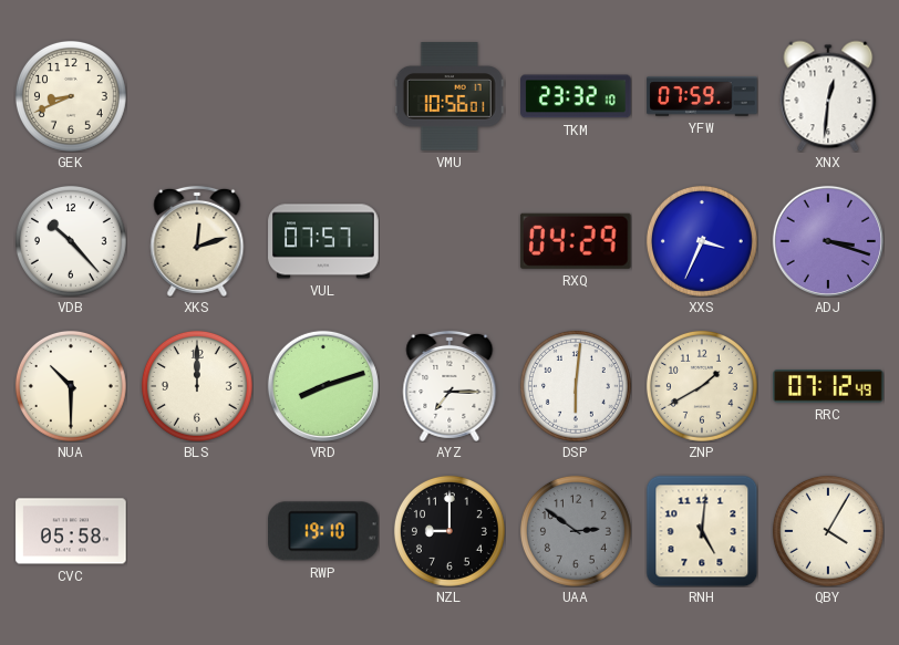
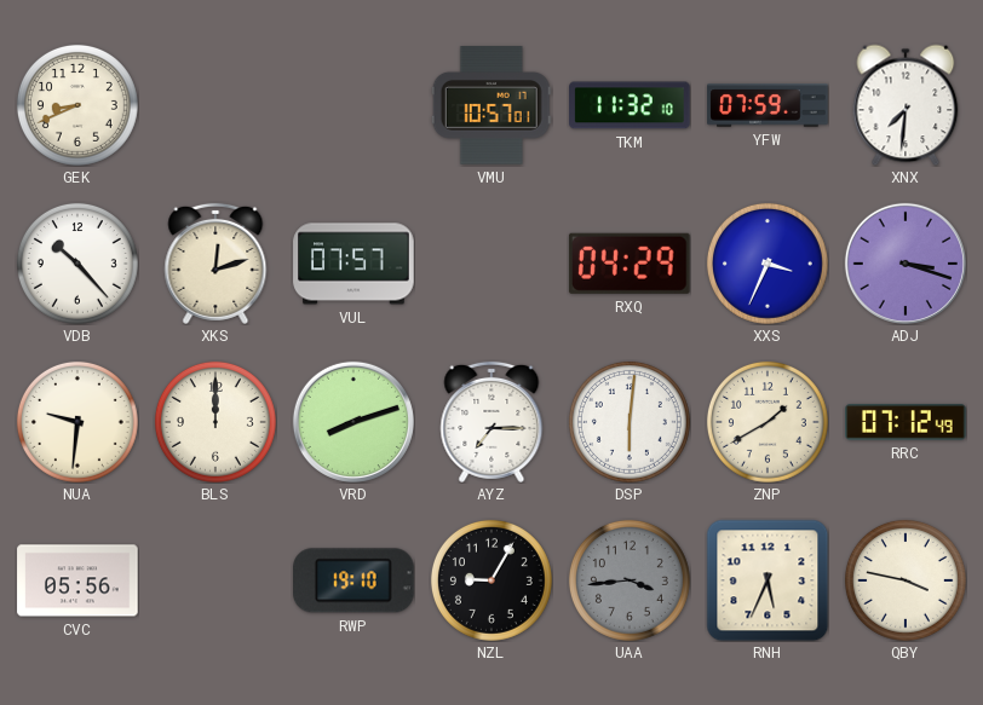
VMU: 10:56 -> 10:57
TKM: 23:32 -> 11:32
XNX: 12:31 -> 7:31
NUA: 10:30 -> 9:31
CVC: 05:58 -> 05:56
NZL: 9:00 -> 9:05
UAA: 2:51 -> 3:44
RNH: 5:01 -> 5:34
QBY: 4:05 -> 3:47
